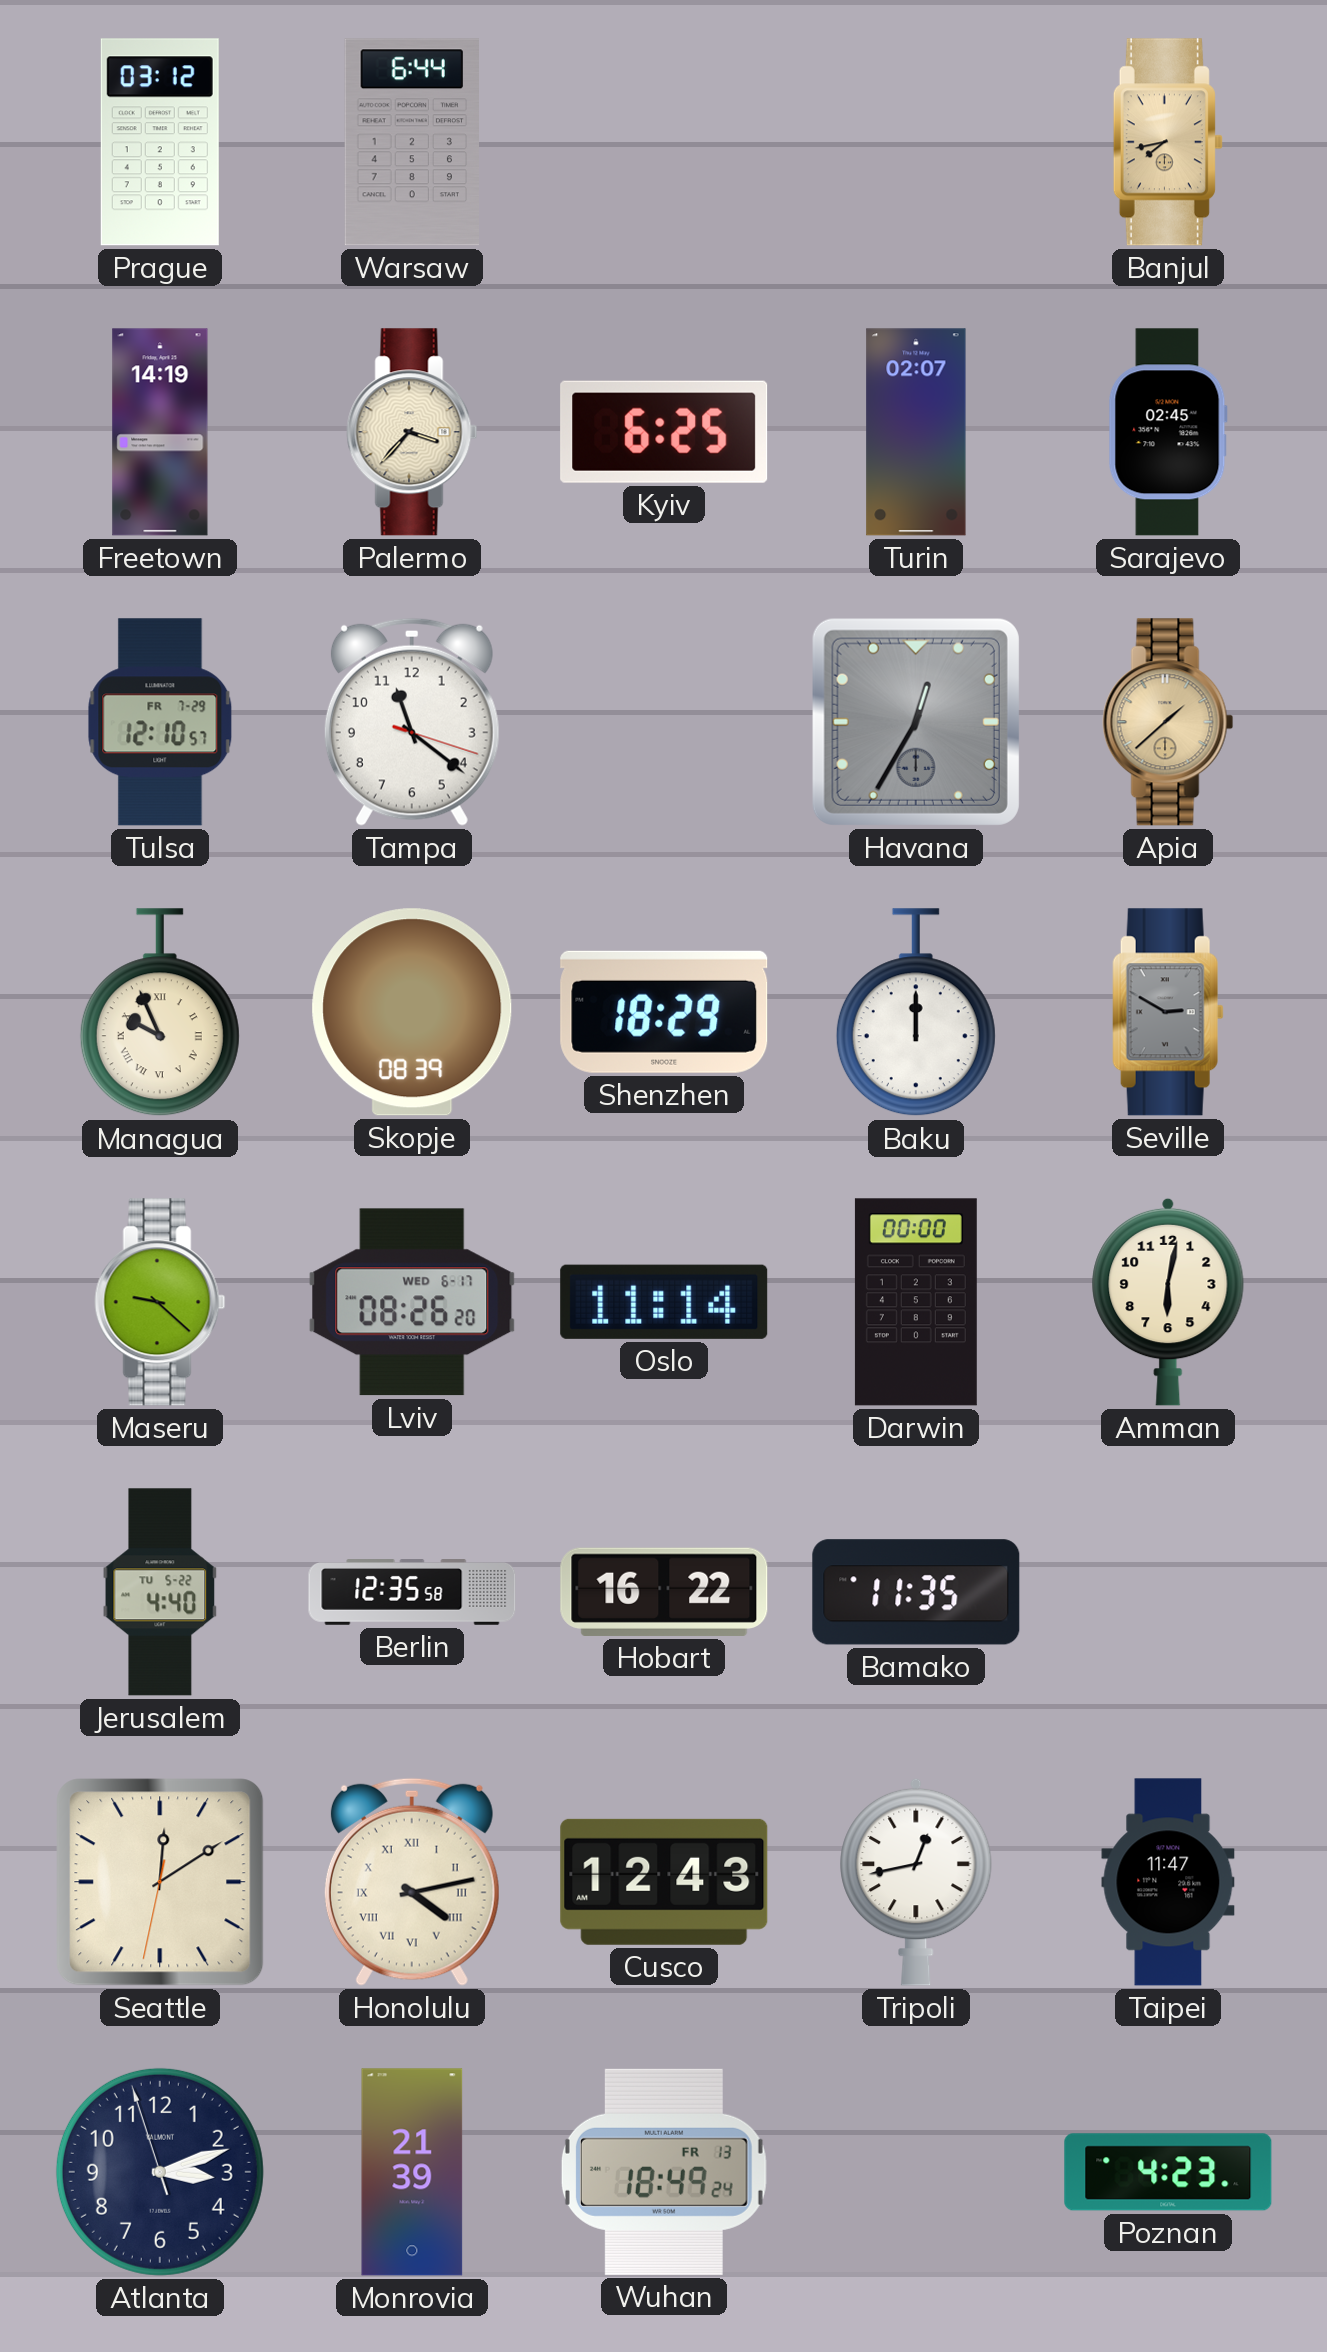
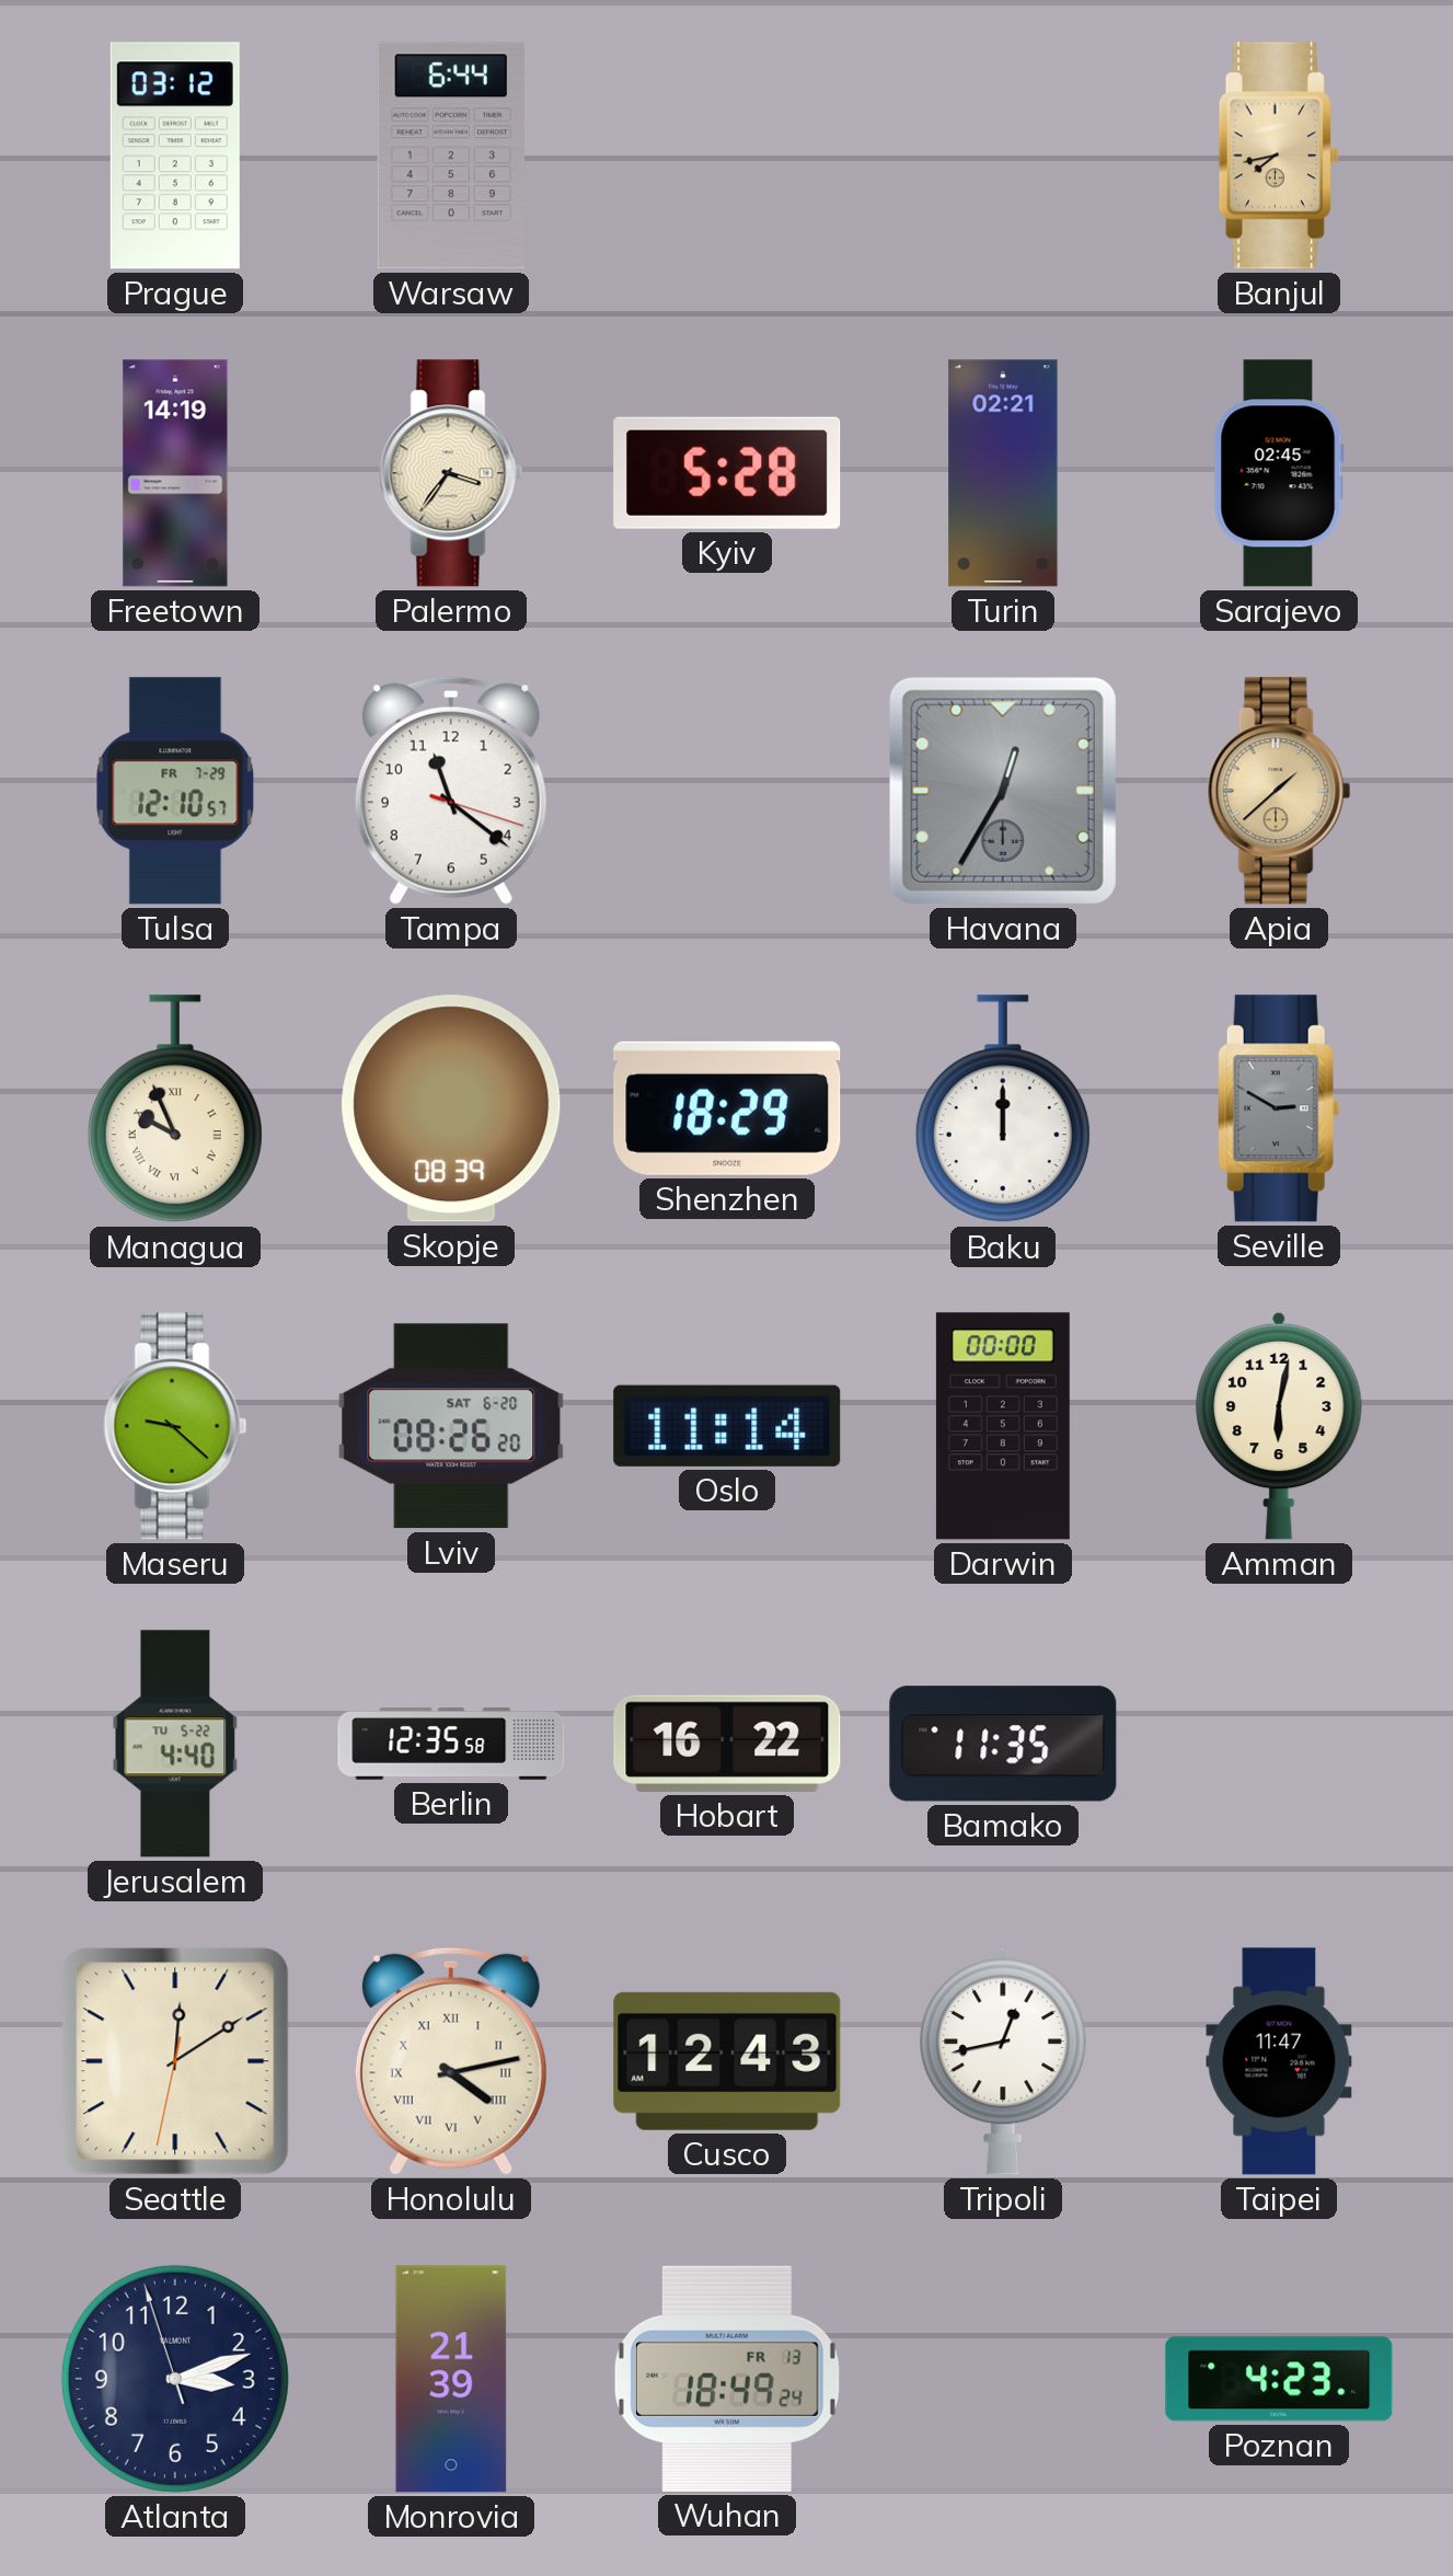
Palermo: 3:37 -> 3:36
Kyiv: 6:25 -> 5:28
Turin: 02:07 -> 02:21
Lviv date: WED 6-17 -> SAT 6-20
